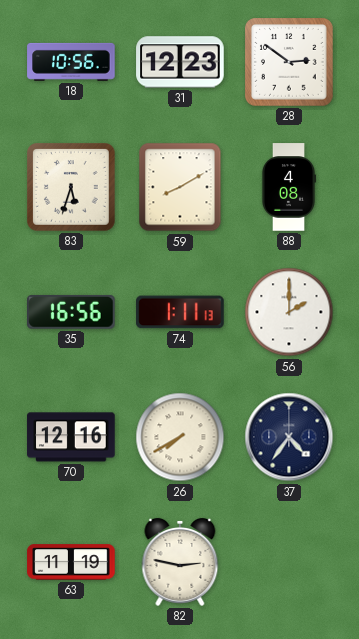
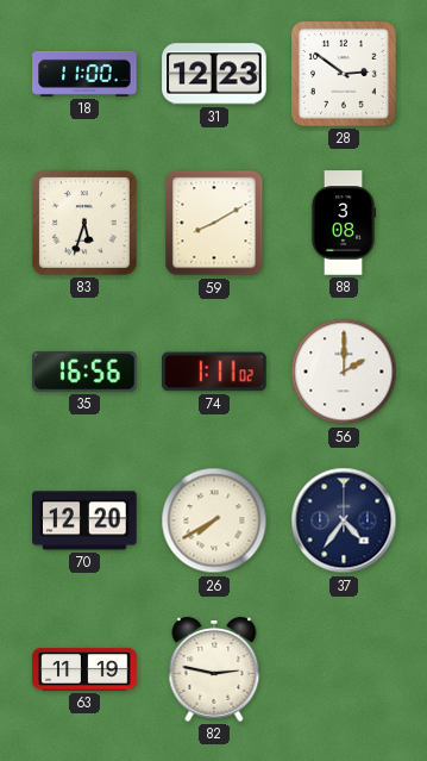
18: 10:56 -> 11:00
88: 4:08 -> 3:08
74: 1:11:13 -> 1:11:02
70: 12:16 -> 12:20
